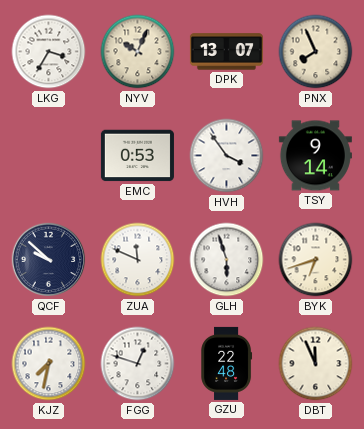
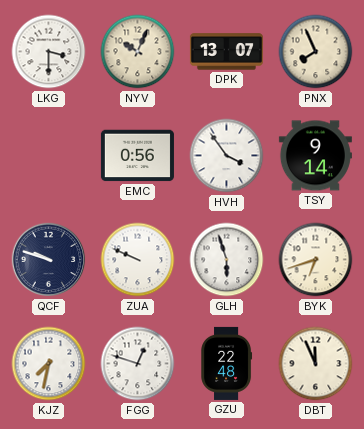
LKG: 3:35 -> 3:30
EMC: 0:53 -> 0:56
QCF: 9:52 -> 9:48
ZUA: 11:49 -> 9:49
